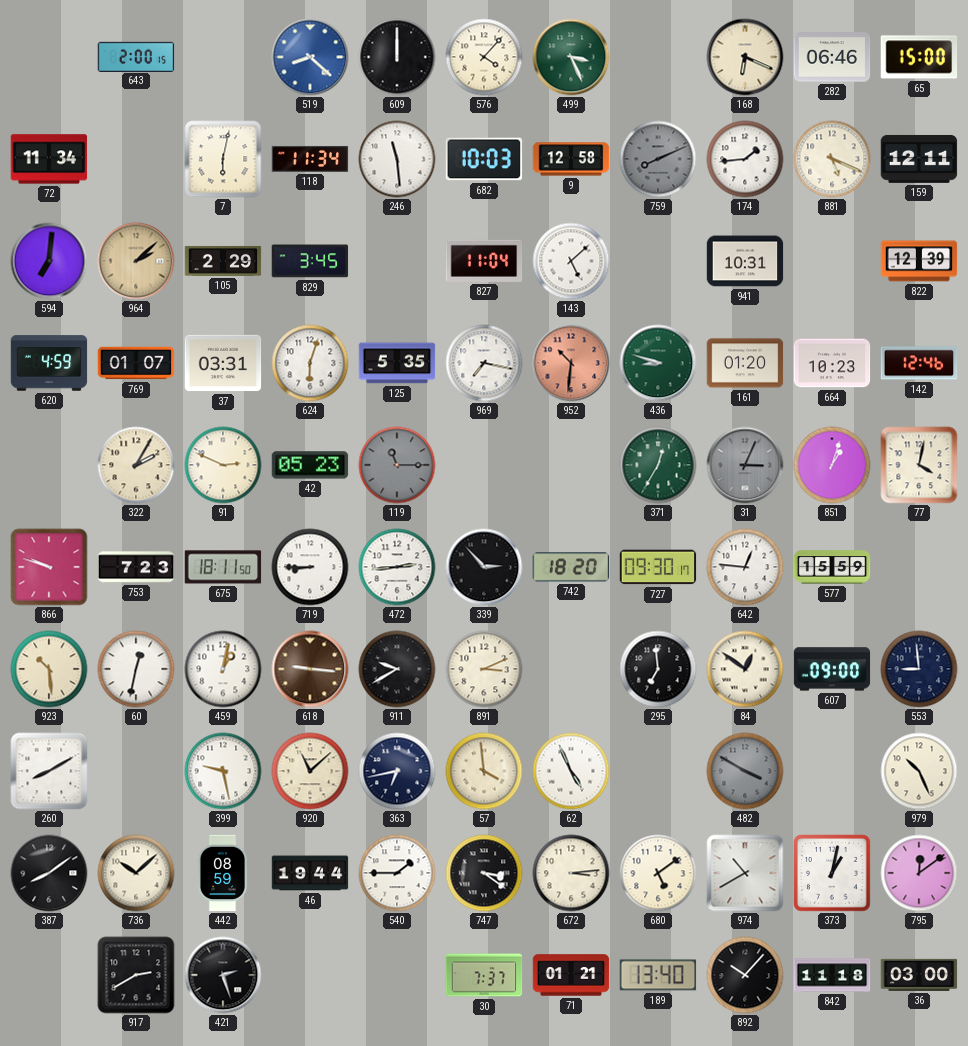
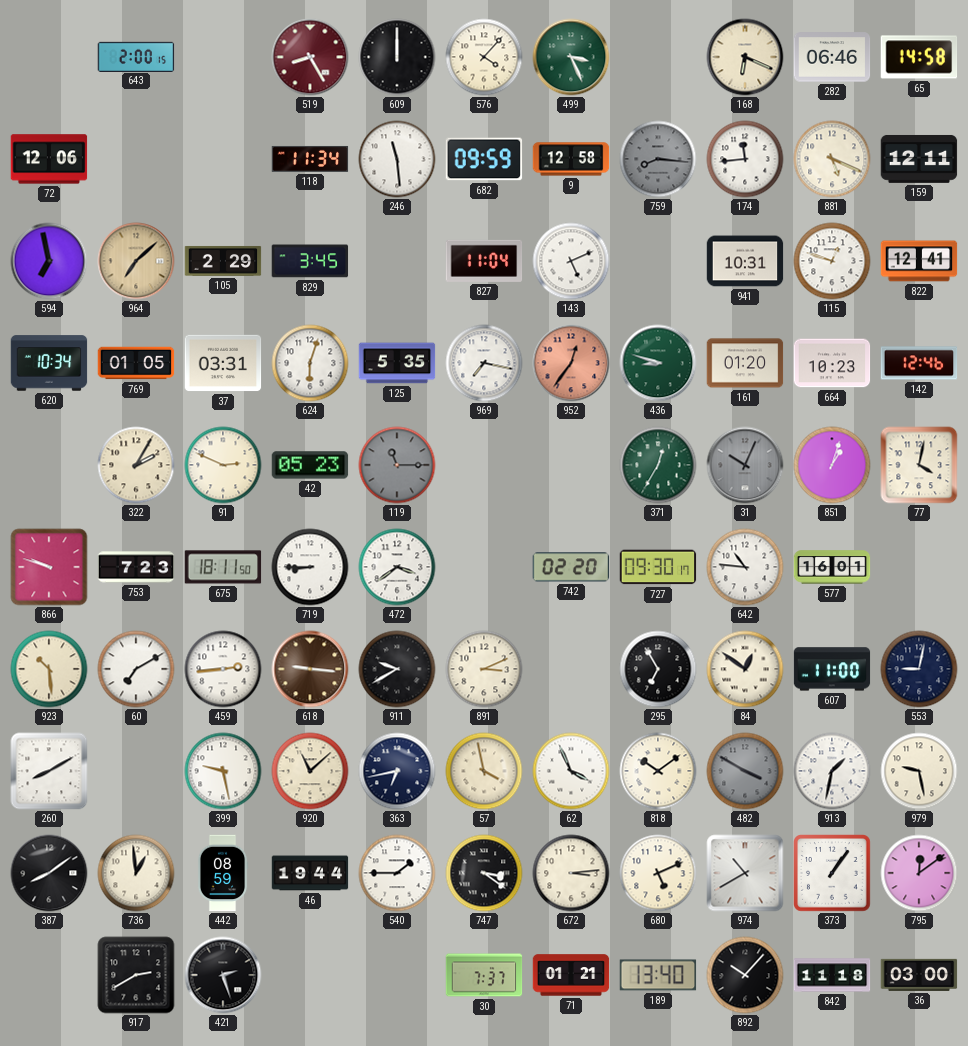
519: 8:22 -> 8:25
519 dial: blue -> burgundy
65: 15:00 -> 14:58
72: 11:34 -> 12:06
7: 6:02 -> none
682: 10:03 -> 09:59
759: 8:11 -> 8:16
174: 1:44 -> 11:44
594: 7:01 -> 6:58
964: 2:08 -> 7:08
143: 5:08 -> 5:11
115: none -> 12:48
822: 12:39 -> 12:41
620: 4:59 -> 10:34
769: 01:07 -> 01:05
952: 10:31 -> 12:36
31: 3:04 -> 10:04
472: 2:44 -> 3:39
339: 2:53 -> none
742: 18:20 -> 02:20
642: 12:46 -> 10:46
577: 15:59 -> 16:01
60: 12:32 -> 7:10
459: 1:02 -> 2:44
295: 6:59 -> 6:55
607: 09:00 -> 11:00
553: 8:59 -> 9:02
57: 3:59 -> 3:58
62: 4:56 -> 3:56
818: none -> 10:09
913: none -> 1:32
979: 10:26 -> 9:28
736: 10:08 -> 12:59
680: 5:09 -> 5:11
373: 1:02 -> 1:06
